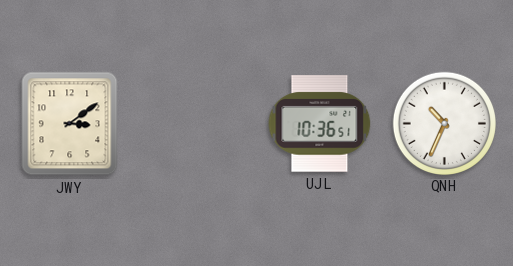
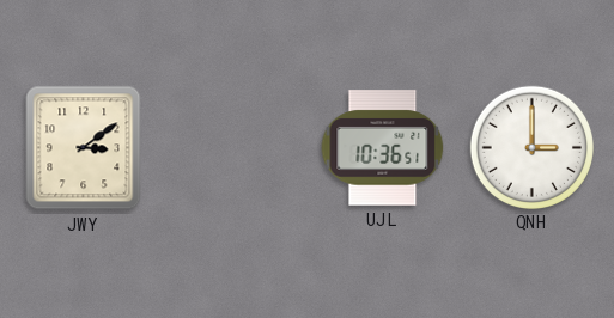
QNH: 10:34 -> 3:00
